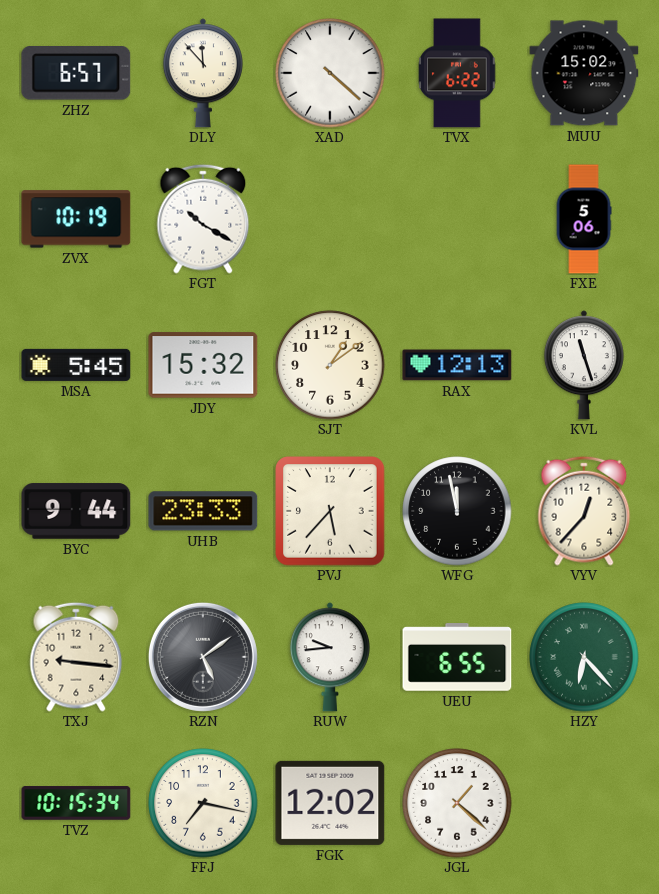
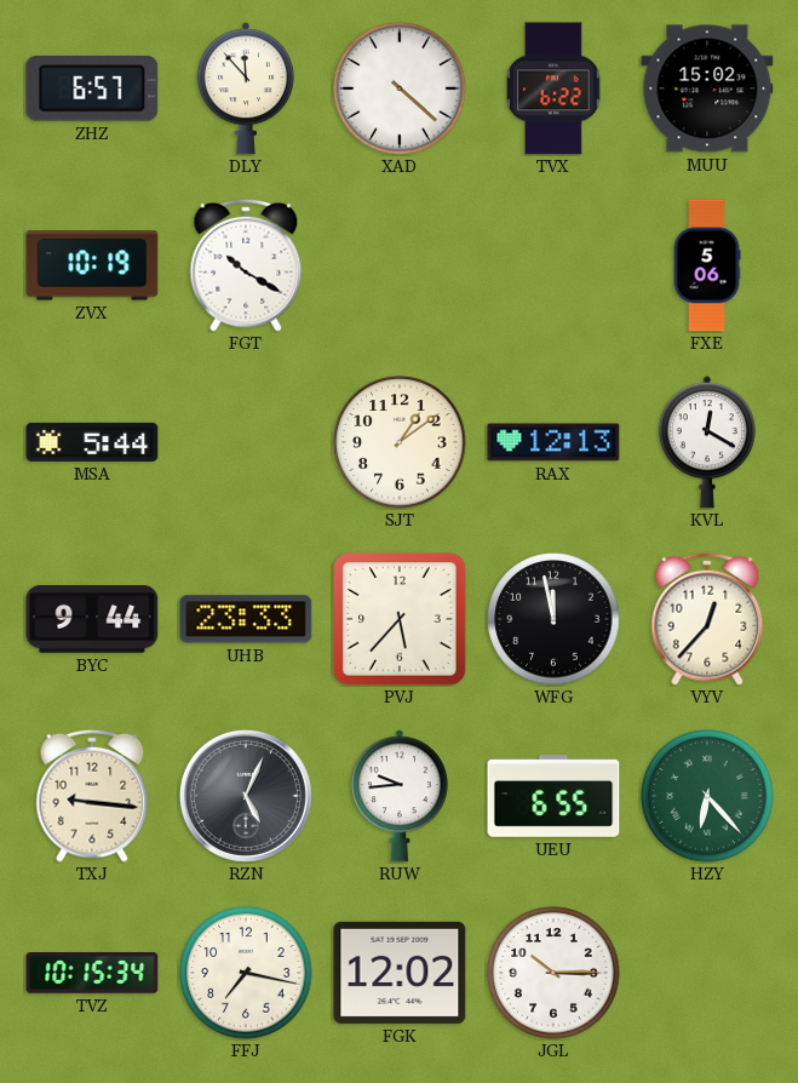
MSA: 5:45 -> 5:44
JDY: 15:32 -> none
KVL: 11:27 -> 12:20
RZN: 5:09 -> 5:04
JGL: 1:22 -> 10:15
